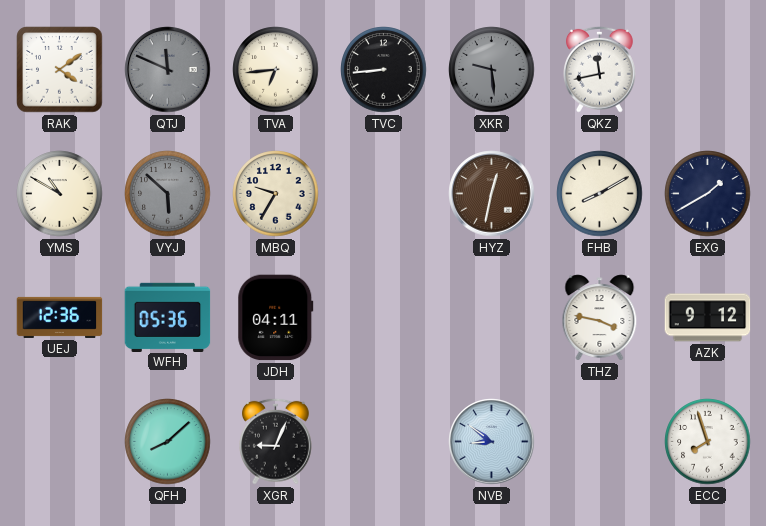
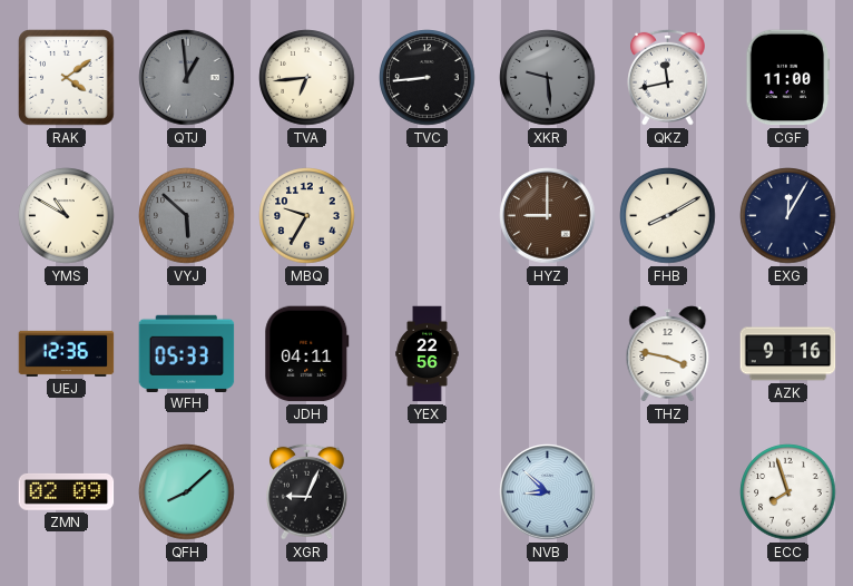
QTJ: 11:49 -> 12:59
CGF: none -> 11:00
HYZ: 12:32 -> 9:00
EXG: 1:40 -> 12:05
WFH: 05:36 -> 05:33
YEX: none -> 22:56
AZK: 9:12 -> 9:16
ZMN: none -> 02:09
NVB: 8:51 -> 8:52
